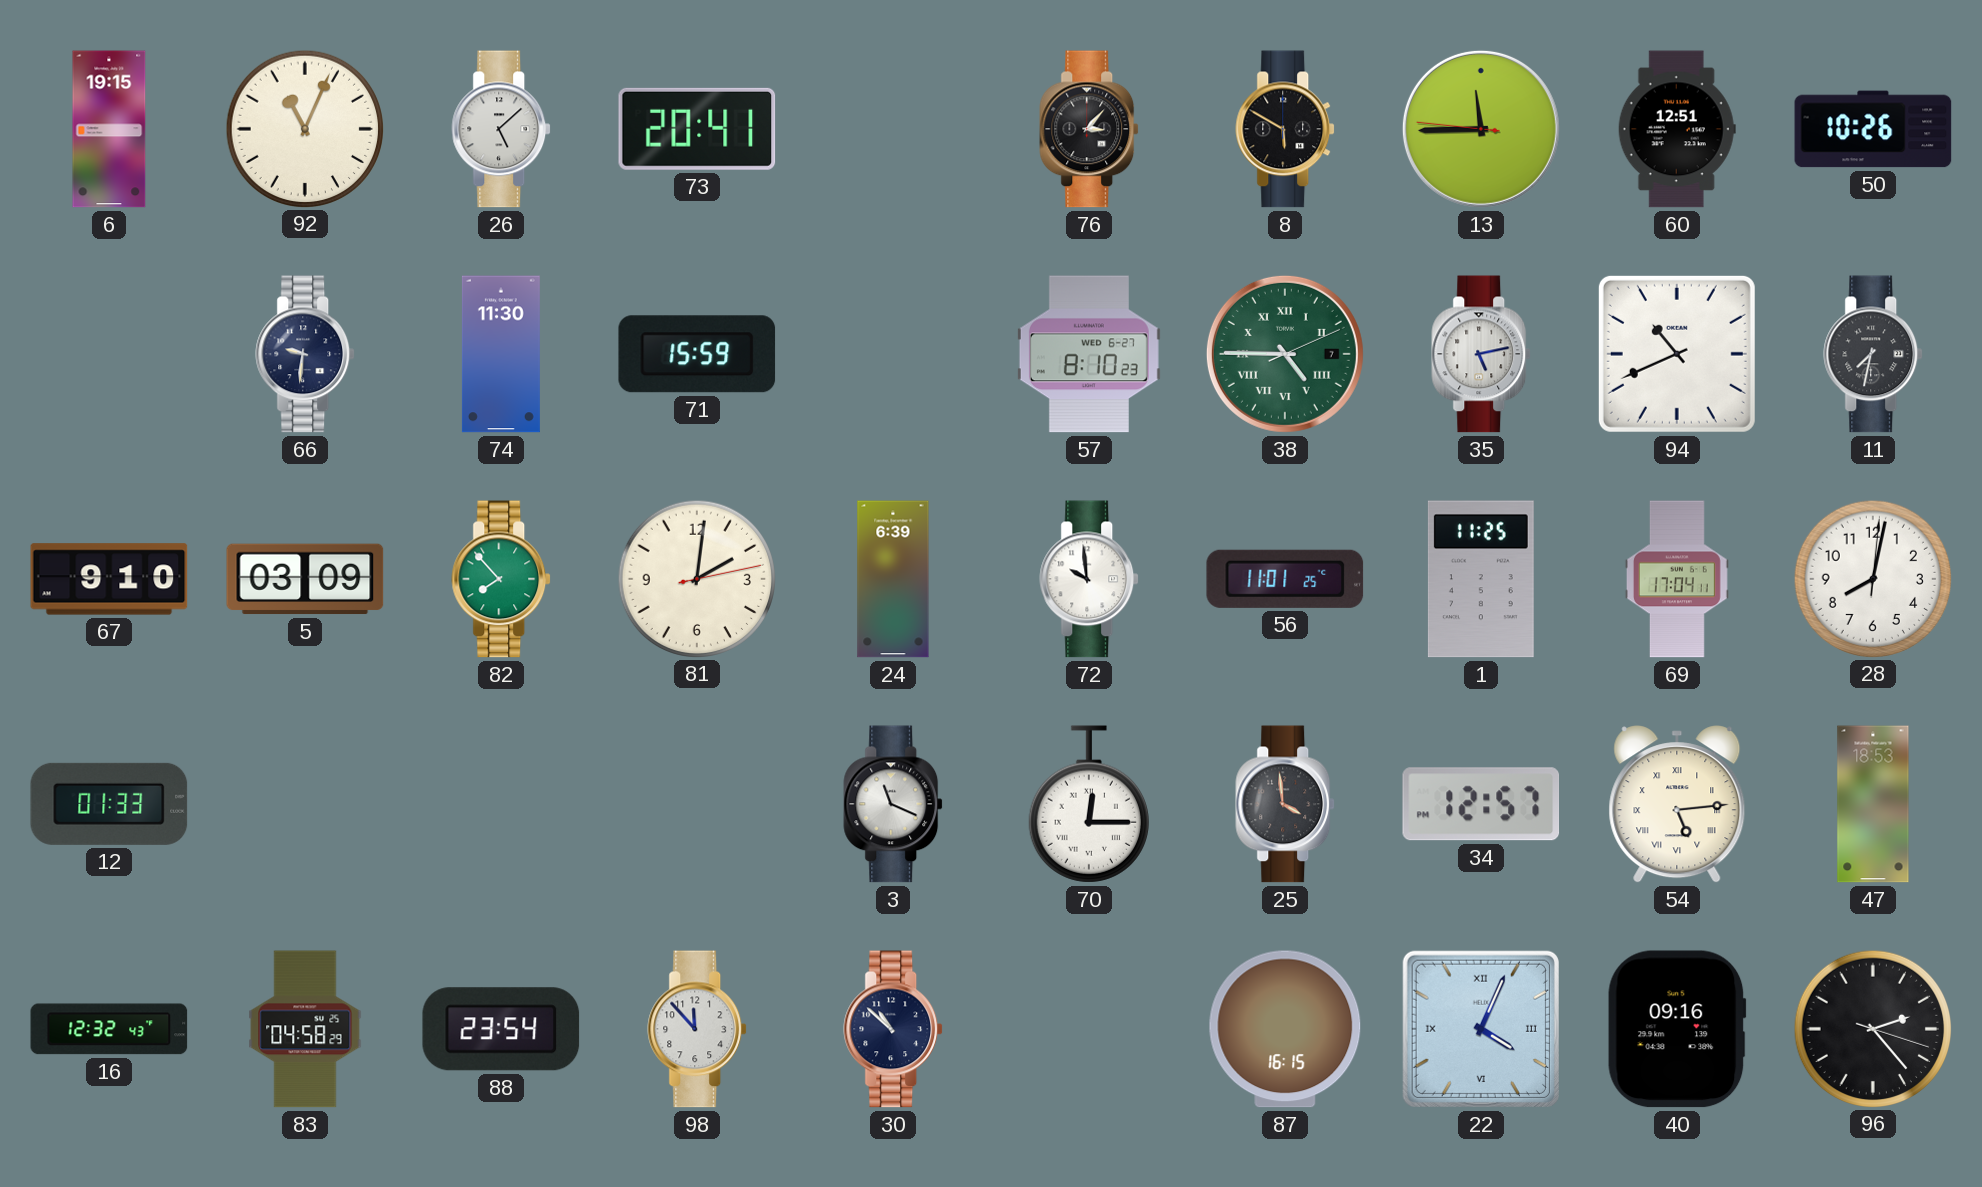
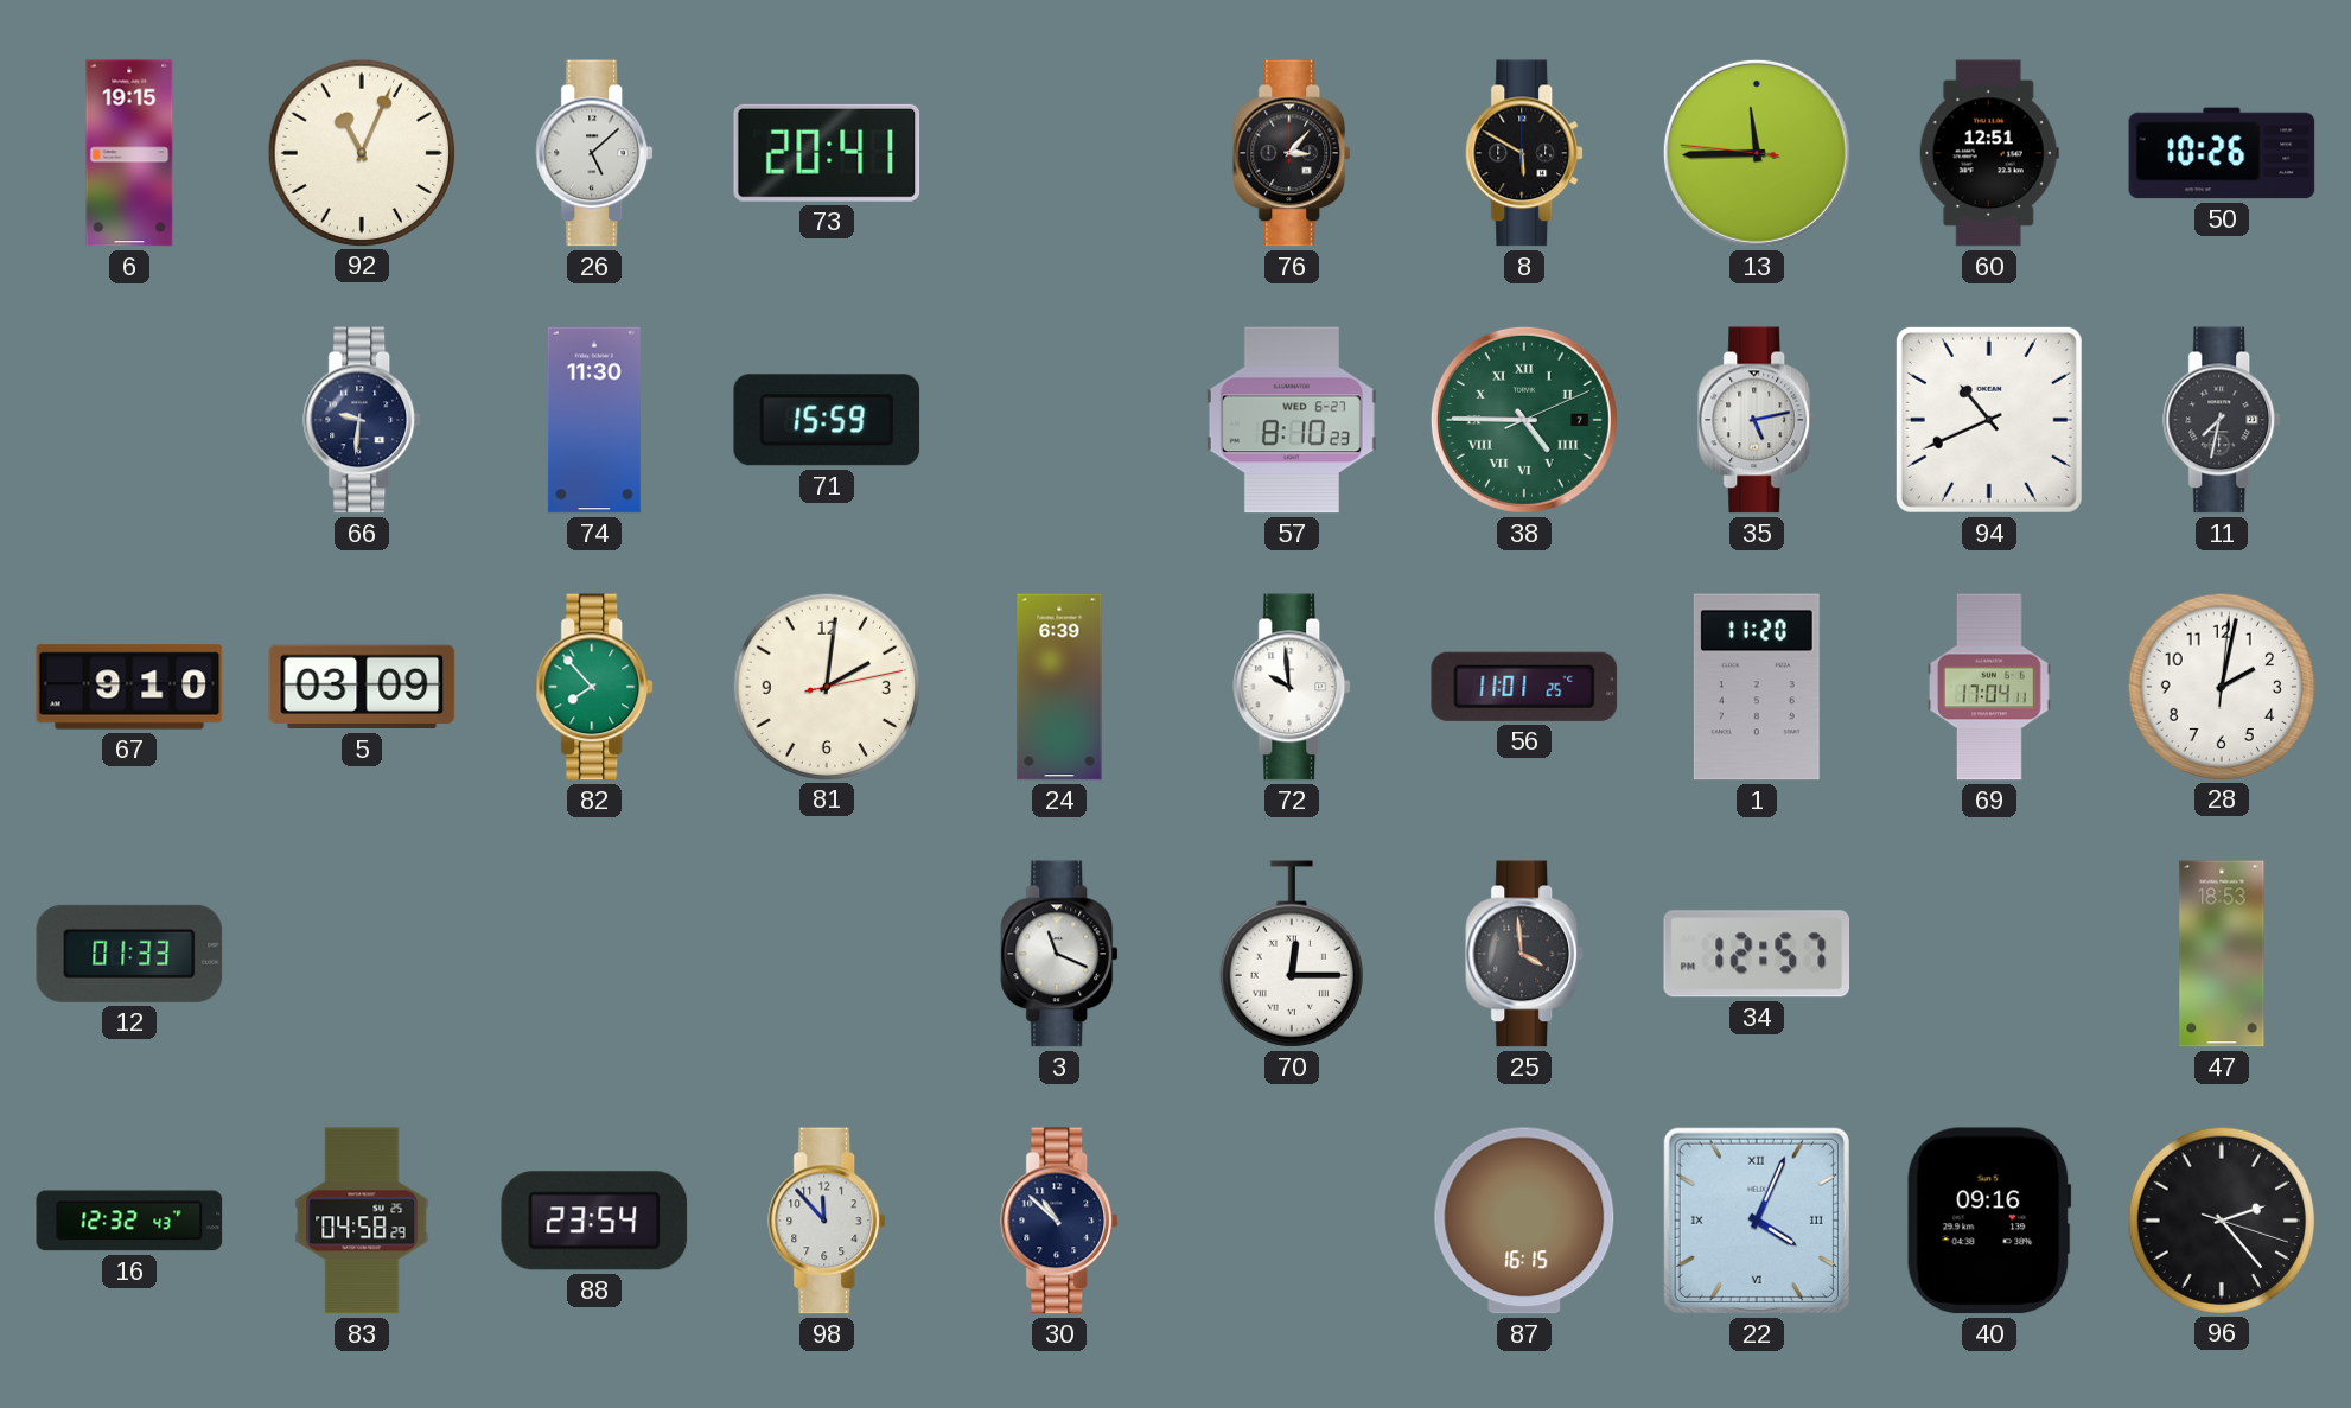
1: 11:25 -> 11:20
28: 8:02 -> 2:02
54: 5:14 -> none
